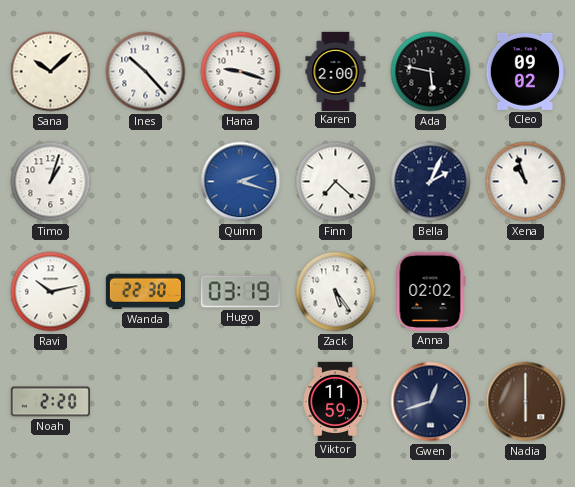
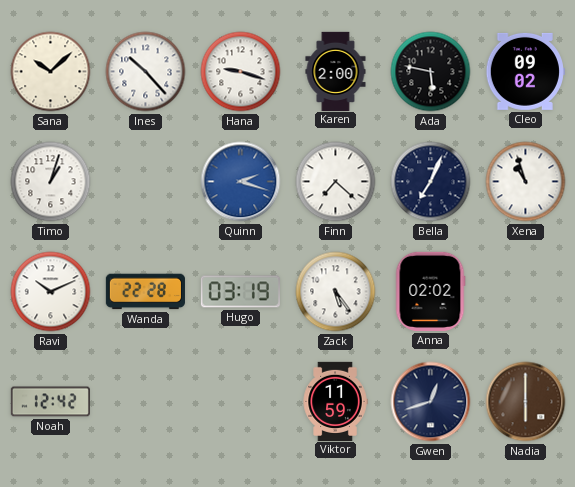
Bella: 2:04 -> 7:04
Ravi: 10:13 -> 10:11
Wanda: 22:30 -> 22:28
Noah: 2:20 -> 12:42
